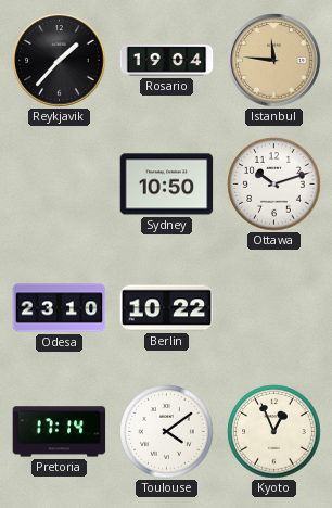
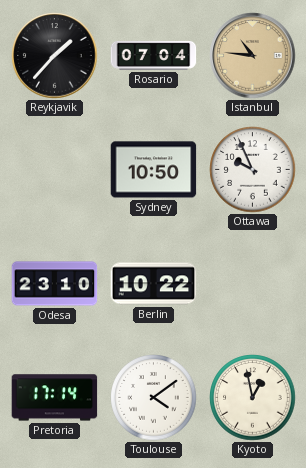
Rosario: 19:04 -> 07:04
Istanbul: 11:46 -> 10:46
Ottawa: 10:12 -> 9:56
Kyoto: 12:56 -> 12:58
